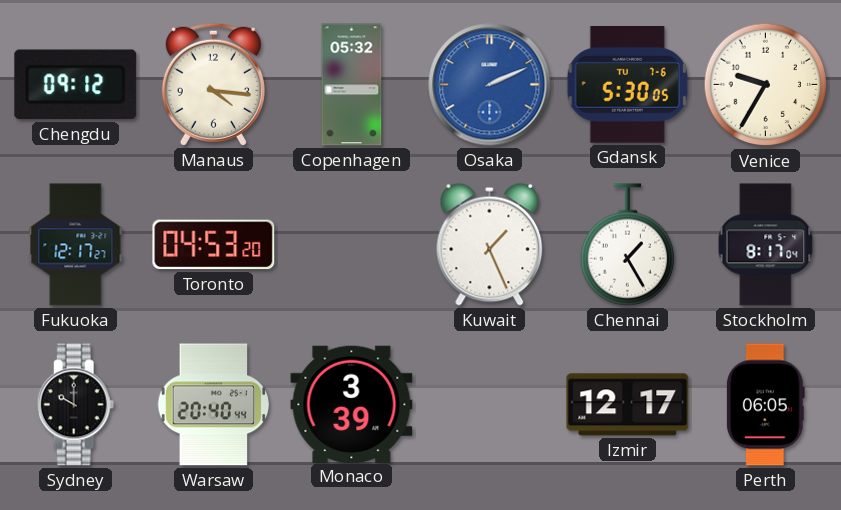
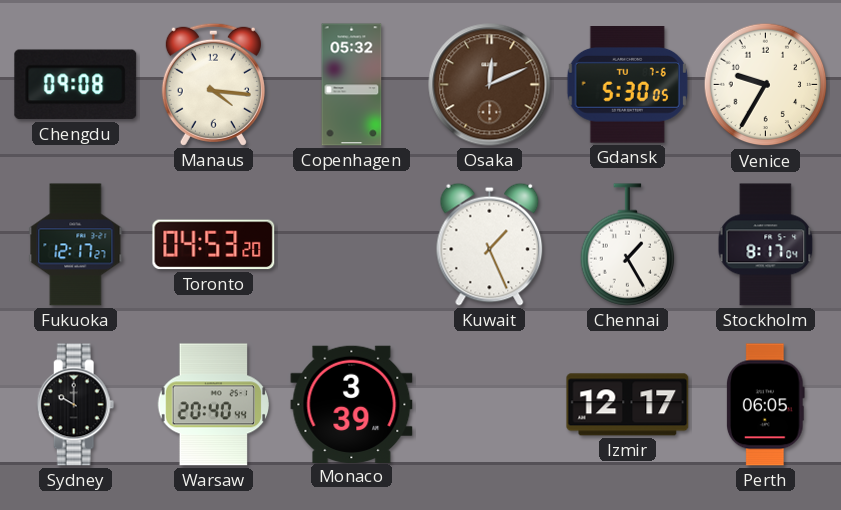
Chengdu: 09:12 -> 09:08
Osaka: 2:11 -> 12:11
Osaka dial: blue -> brown
